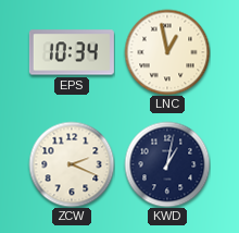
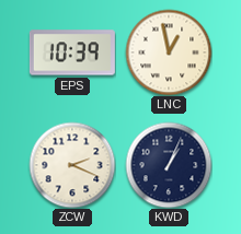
EPS: 10:34 -> 10:39
KWD: 1:02 -> 1:04
